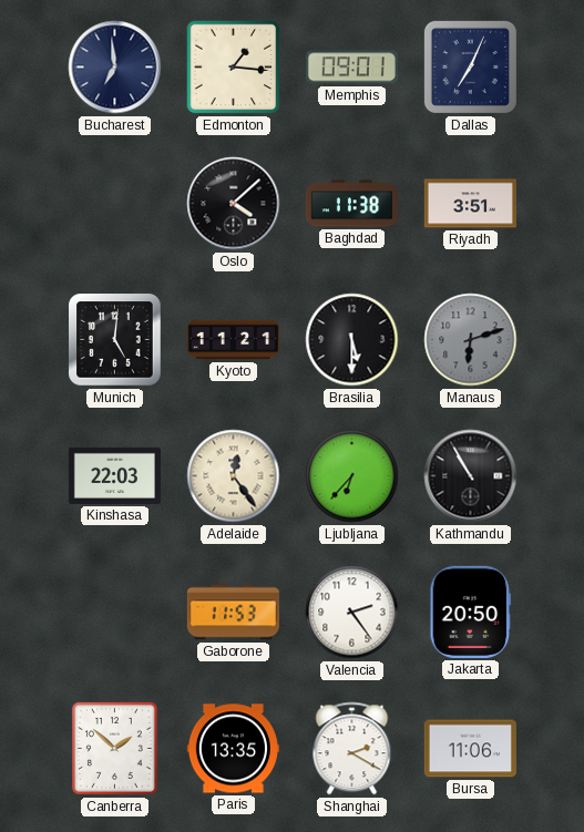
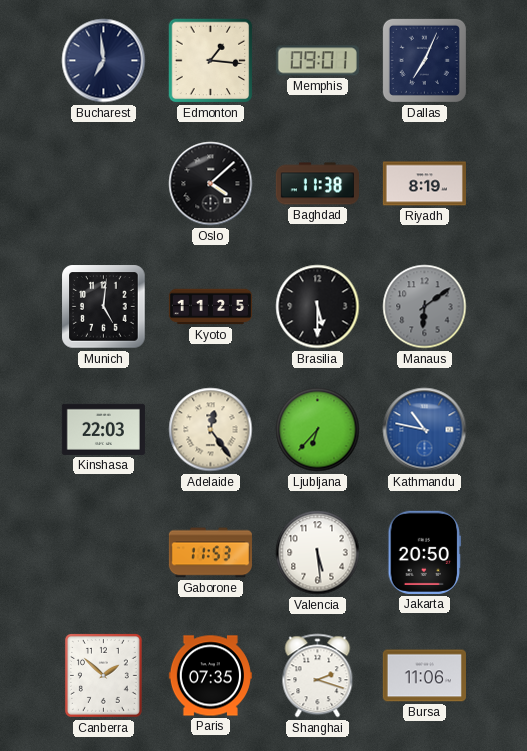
Riyadh: 3:51 -> 8:19
Kyoto: 11:21 -> 11:25
Manaus: 6:12 -> 6:09
Kathmandu: 10:55 -> 10:47
Kathmandu dial: black -> blue
Valencia: 2:24 -> 5:29
Paris: 13:35 -> 07:35
Shanghai: 2:20 -> 2:18
